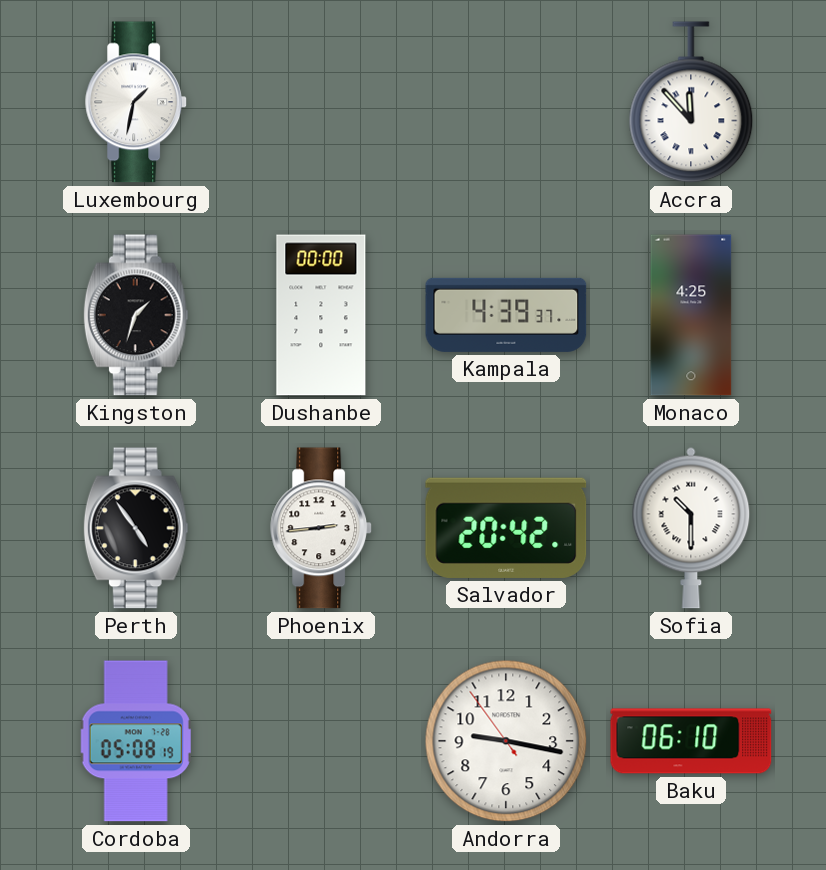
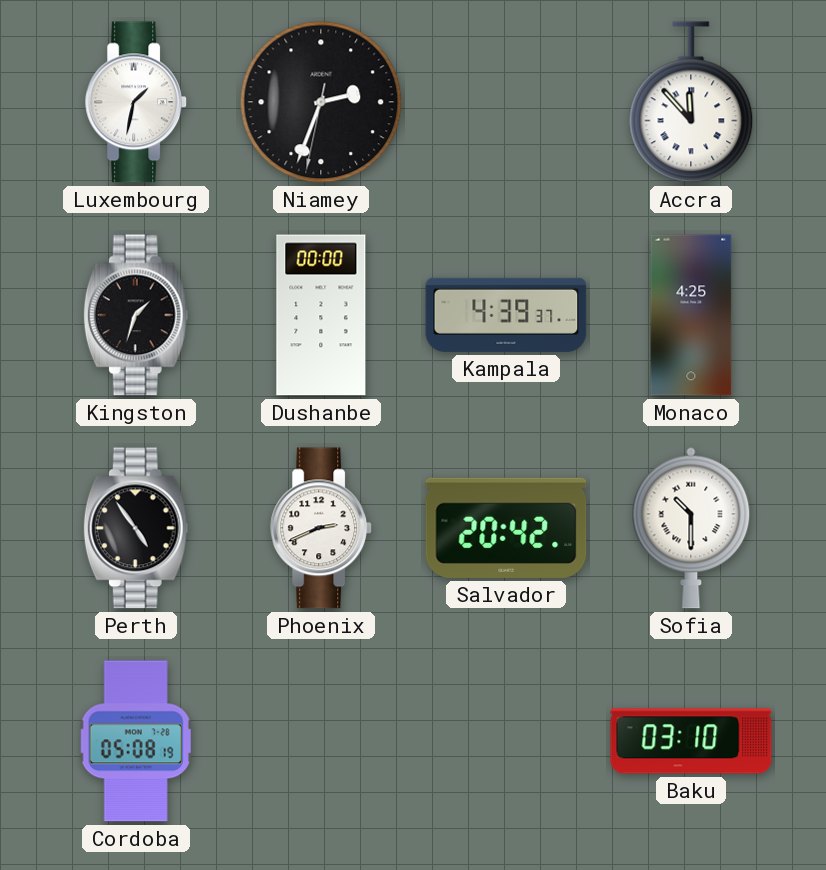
Niamey: none -> 2:33
Phoenix: 2:44 -> 2:41
Andorra: 9:16 -> none
Baku: 06:10 -> 03:10
